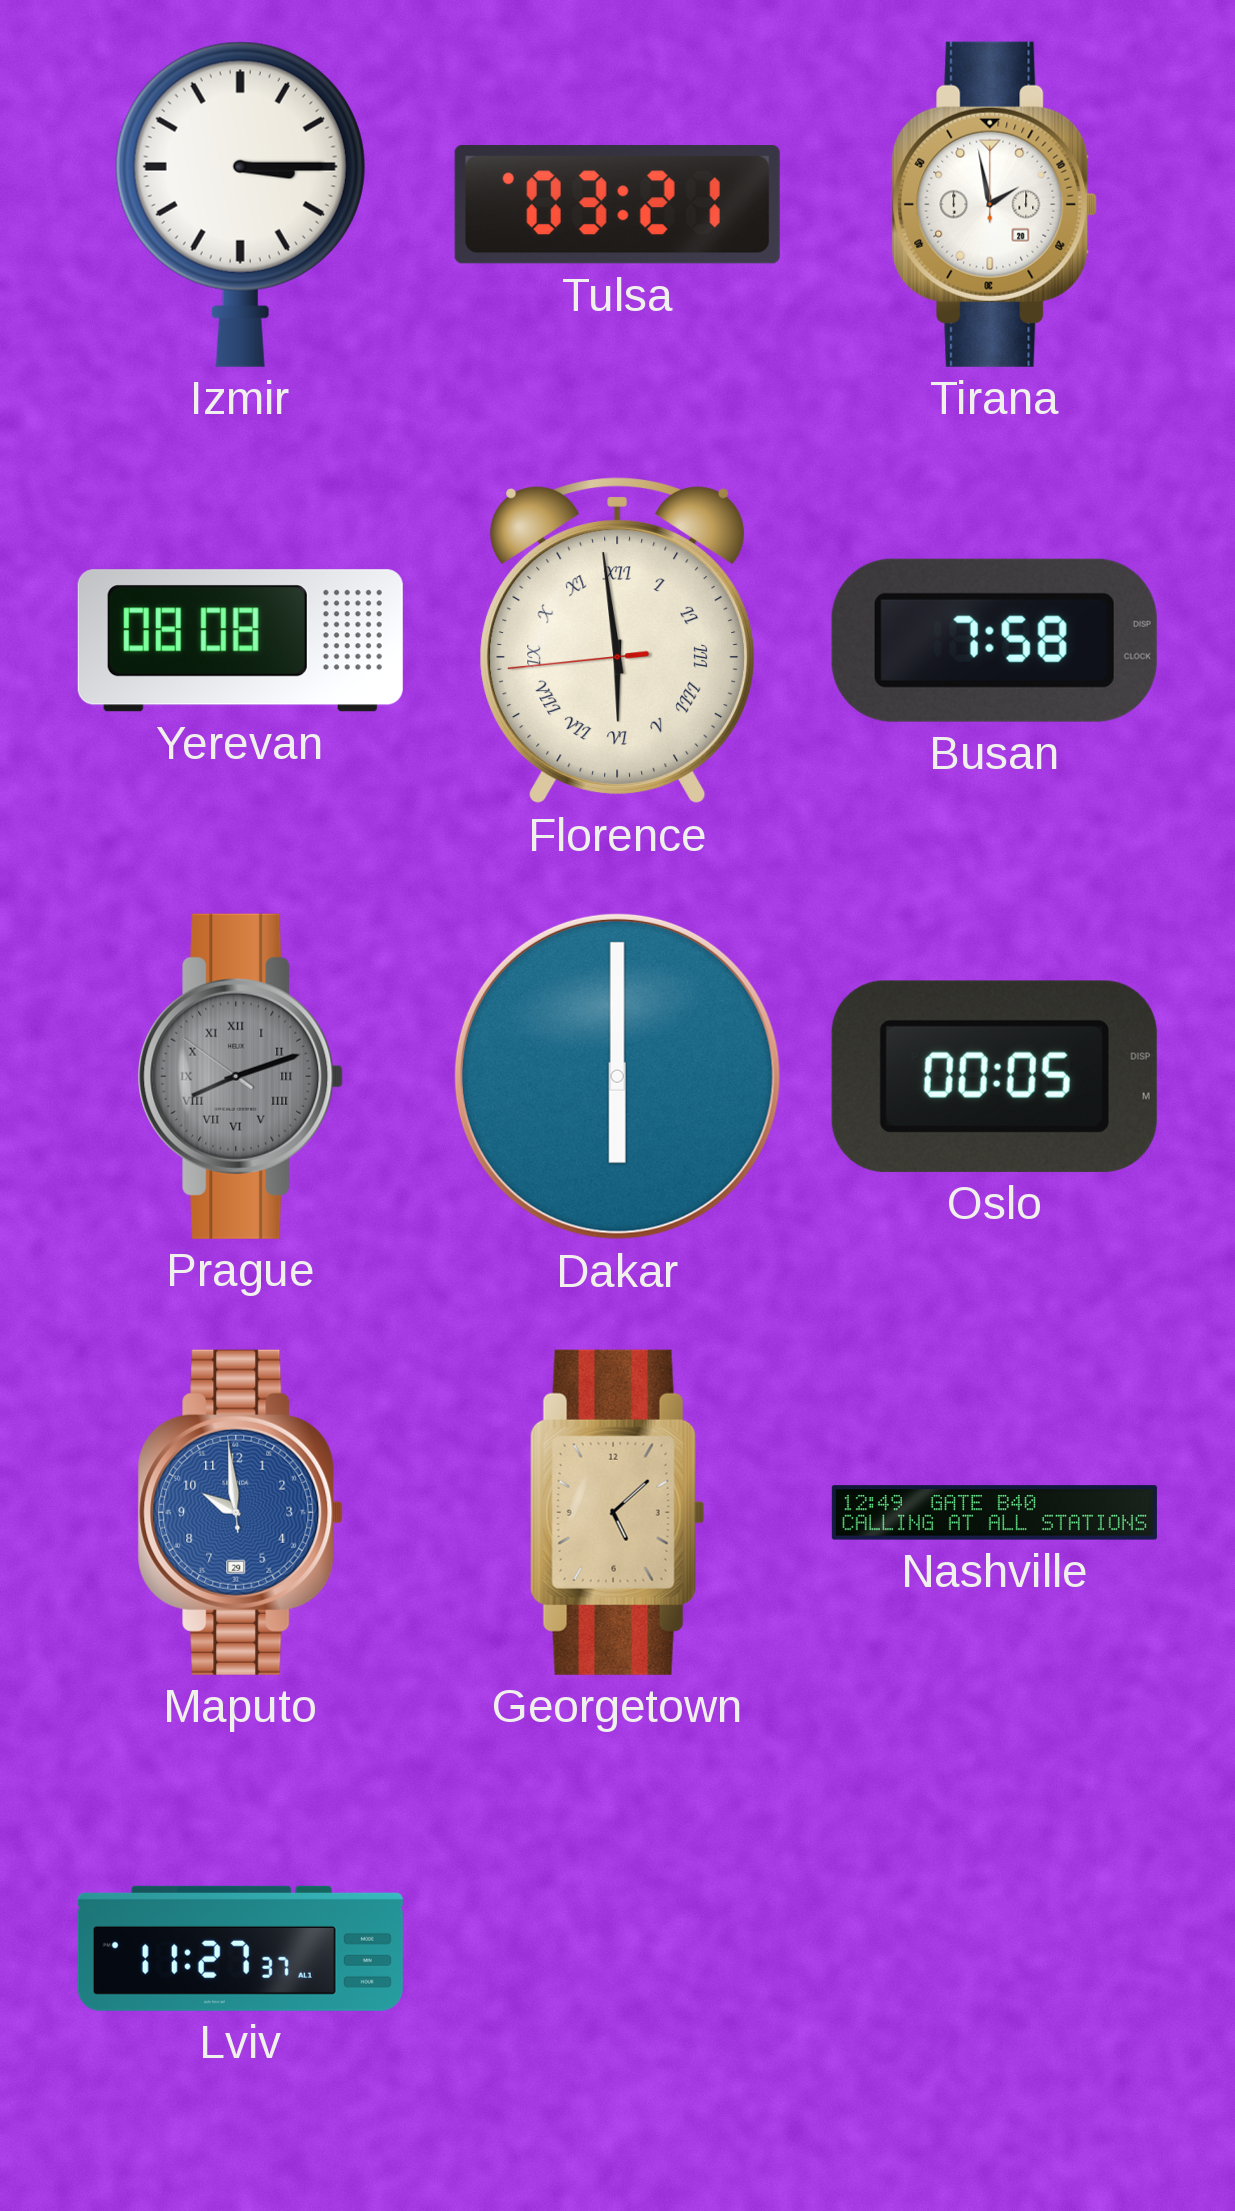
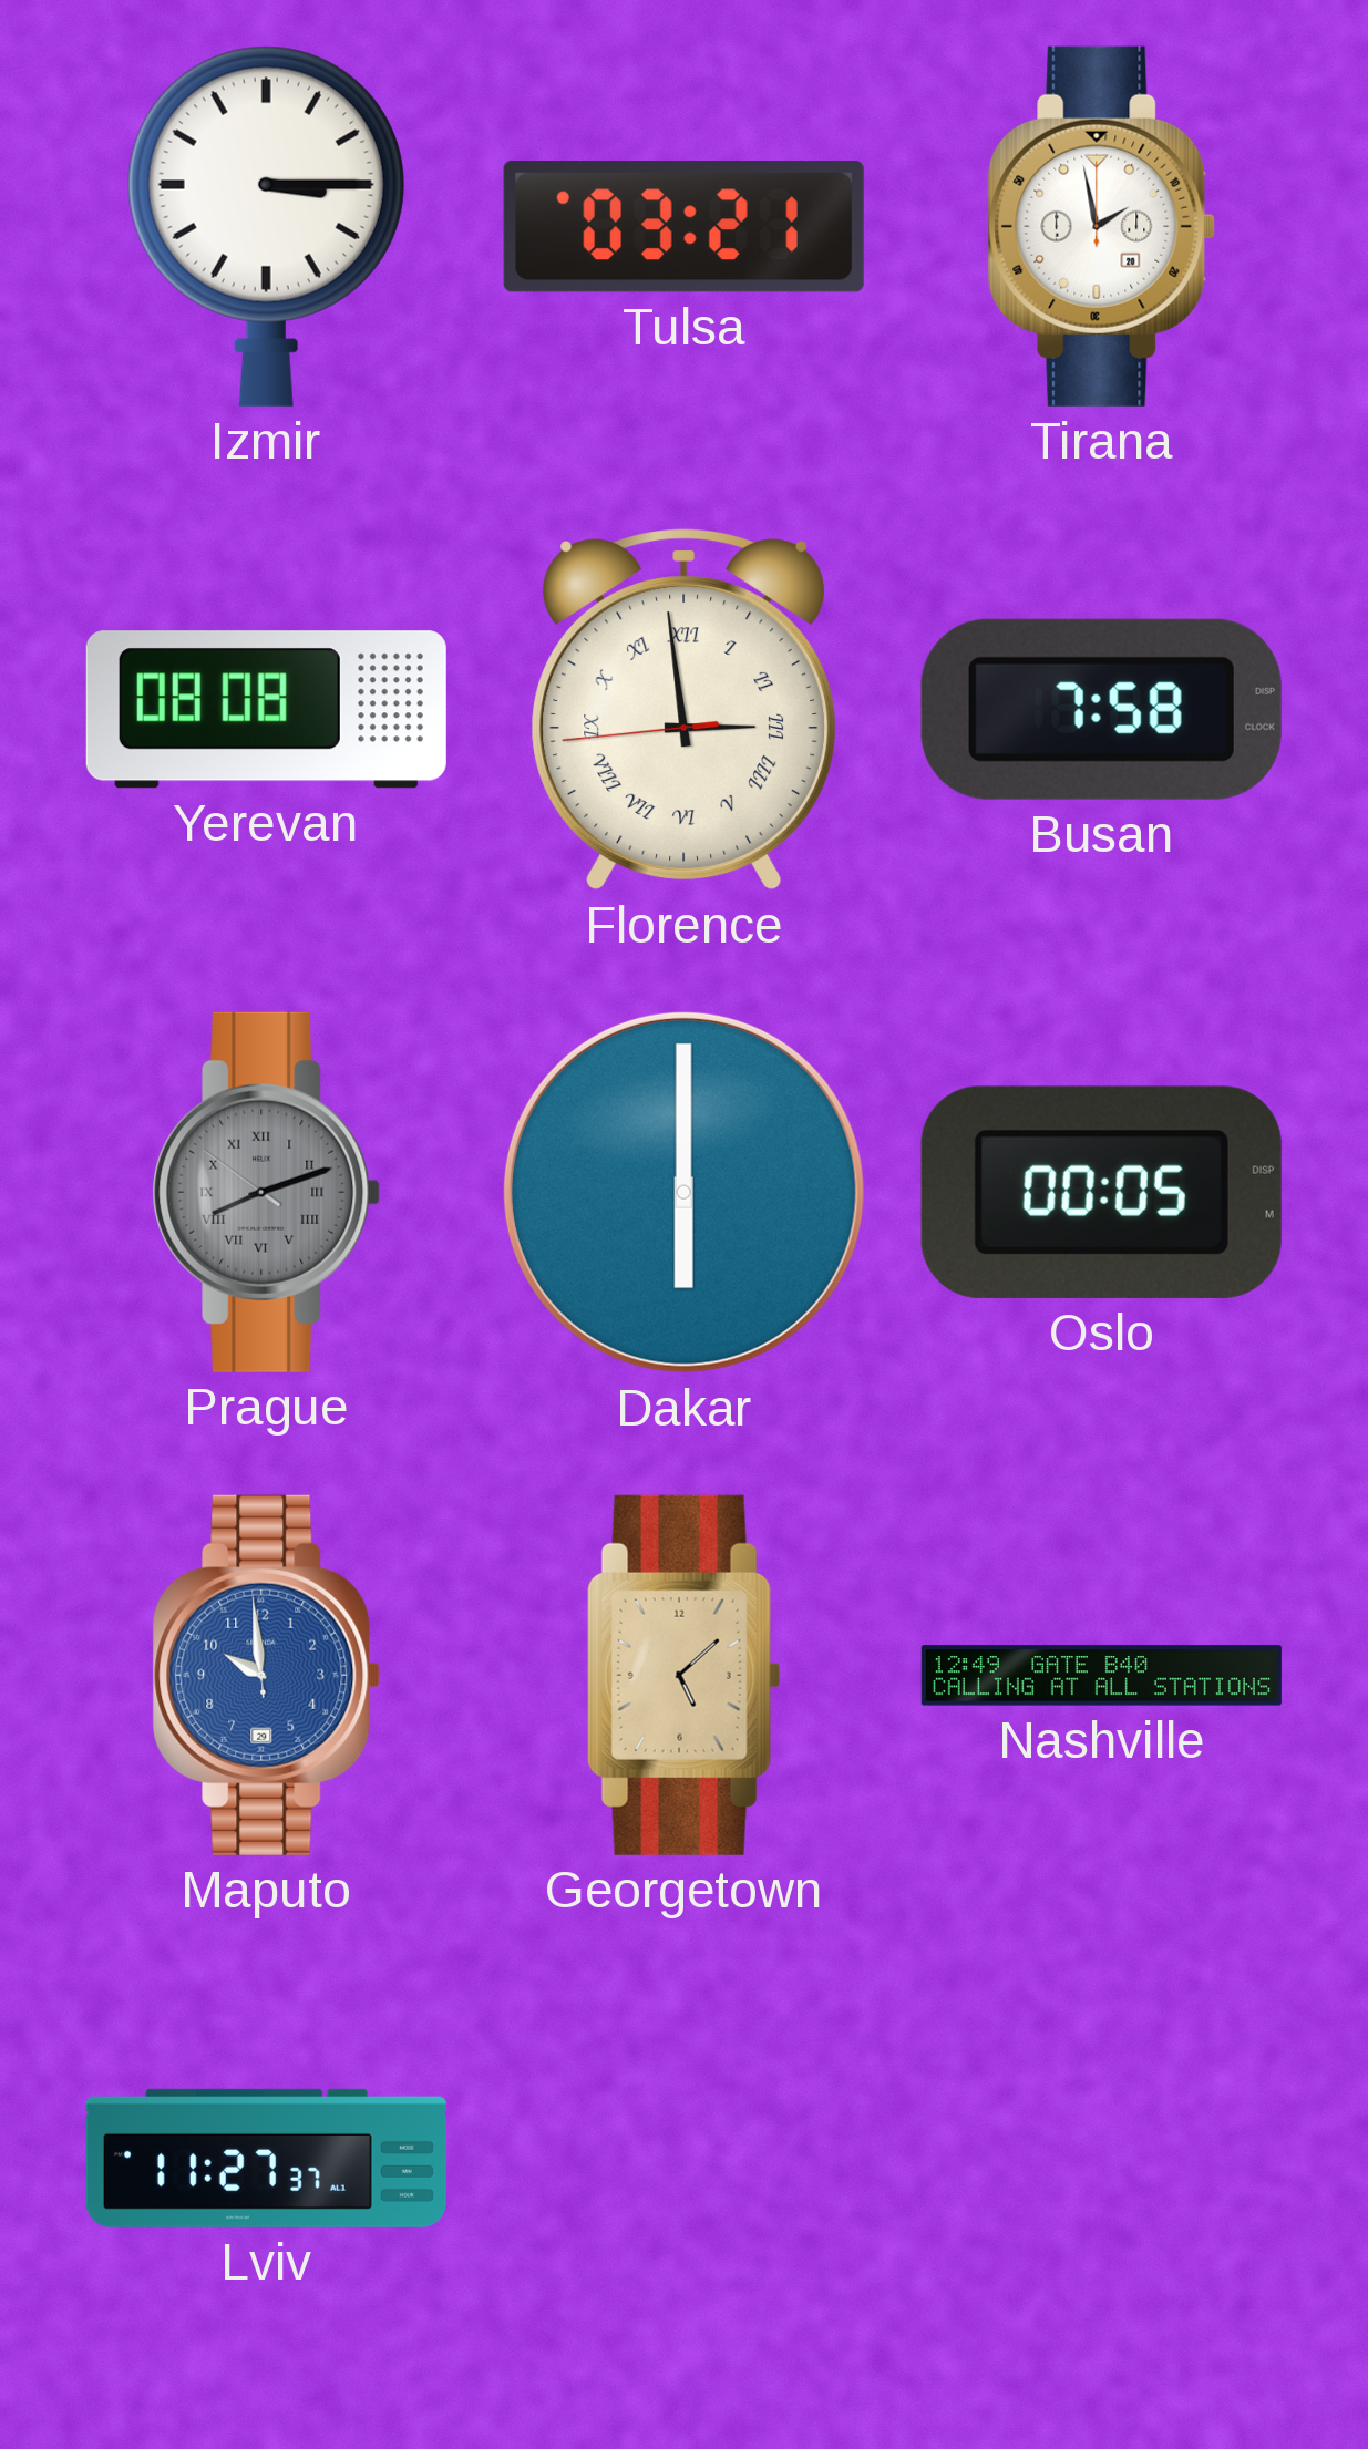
Florence: 5:58 -> 2:58
